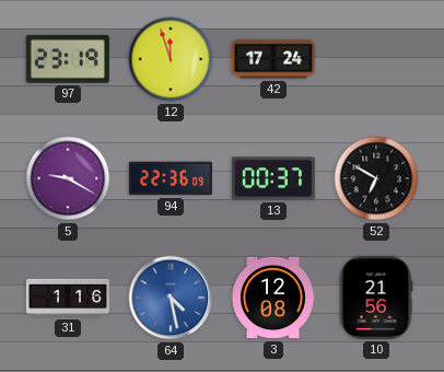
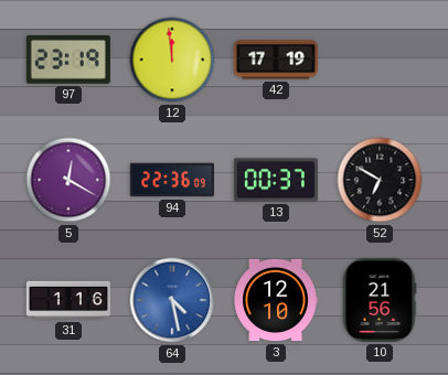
12: 11:57 -> 11:59
42: 17:24 -> 17:19
5: 9:20 -> 12:20
3: 12:08 -> 12:10
